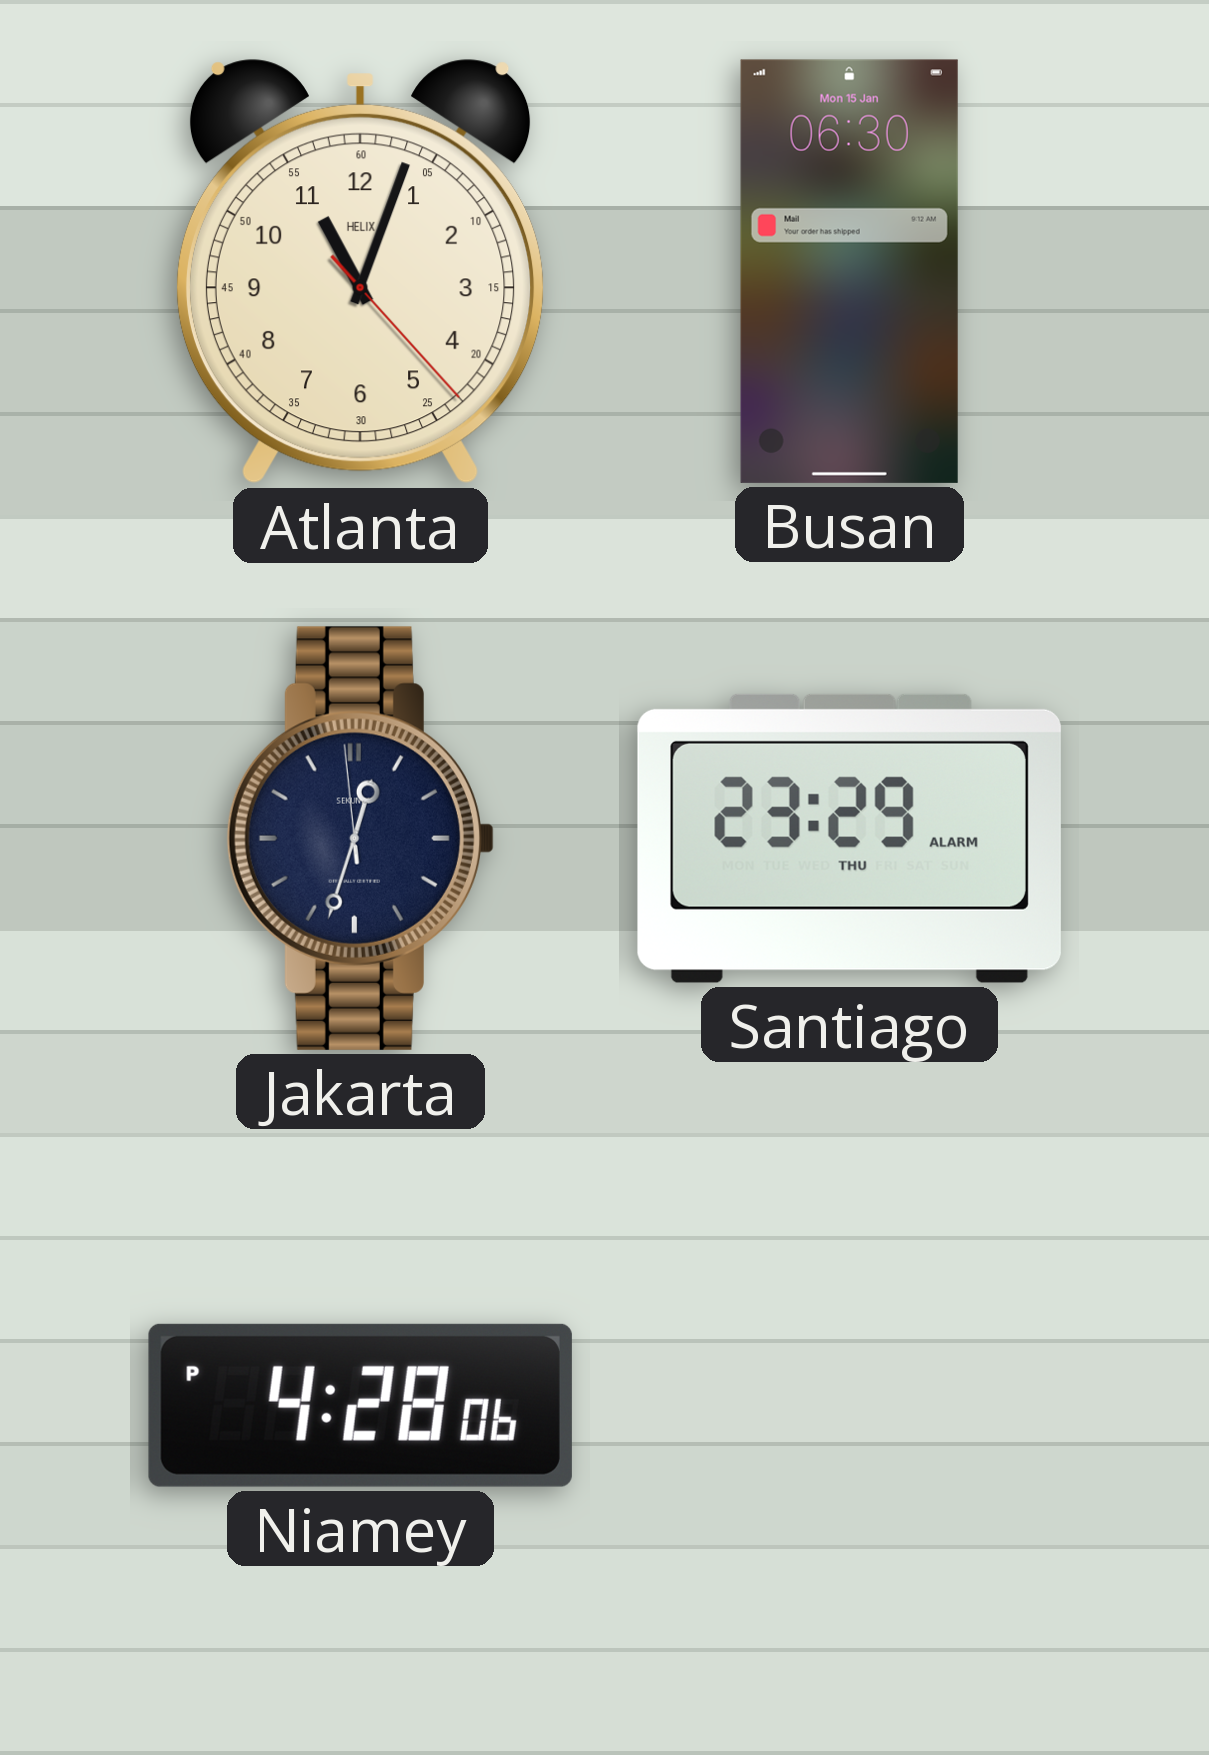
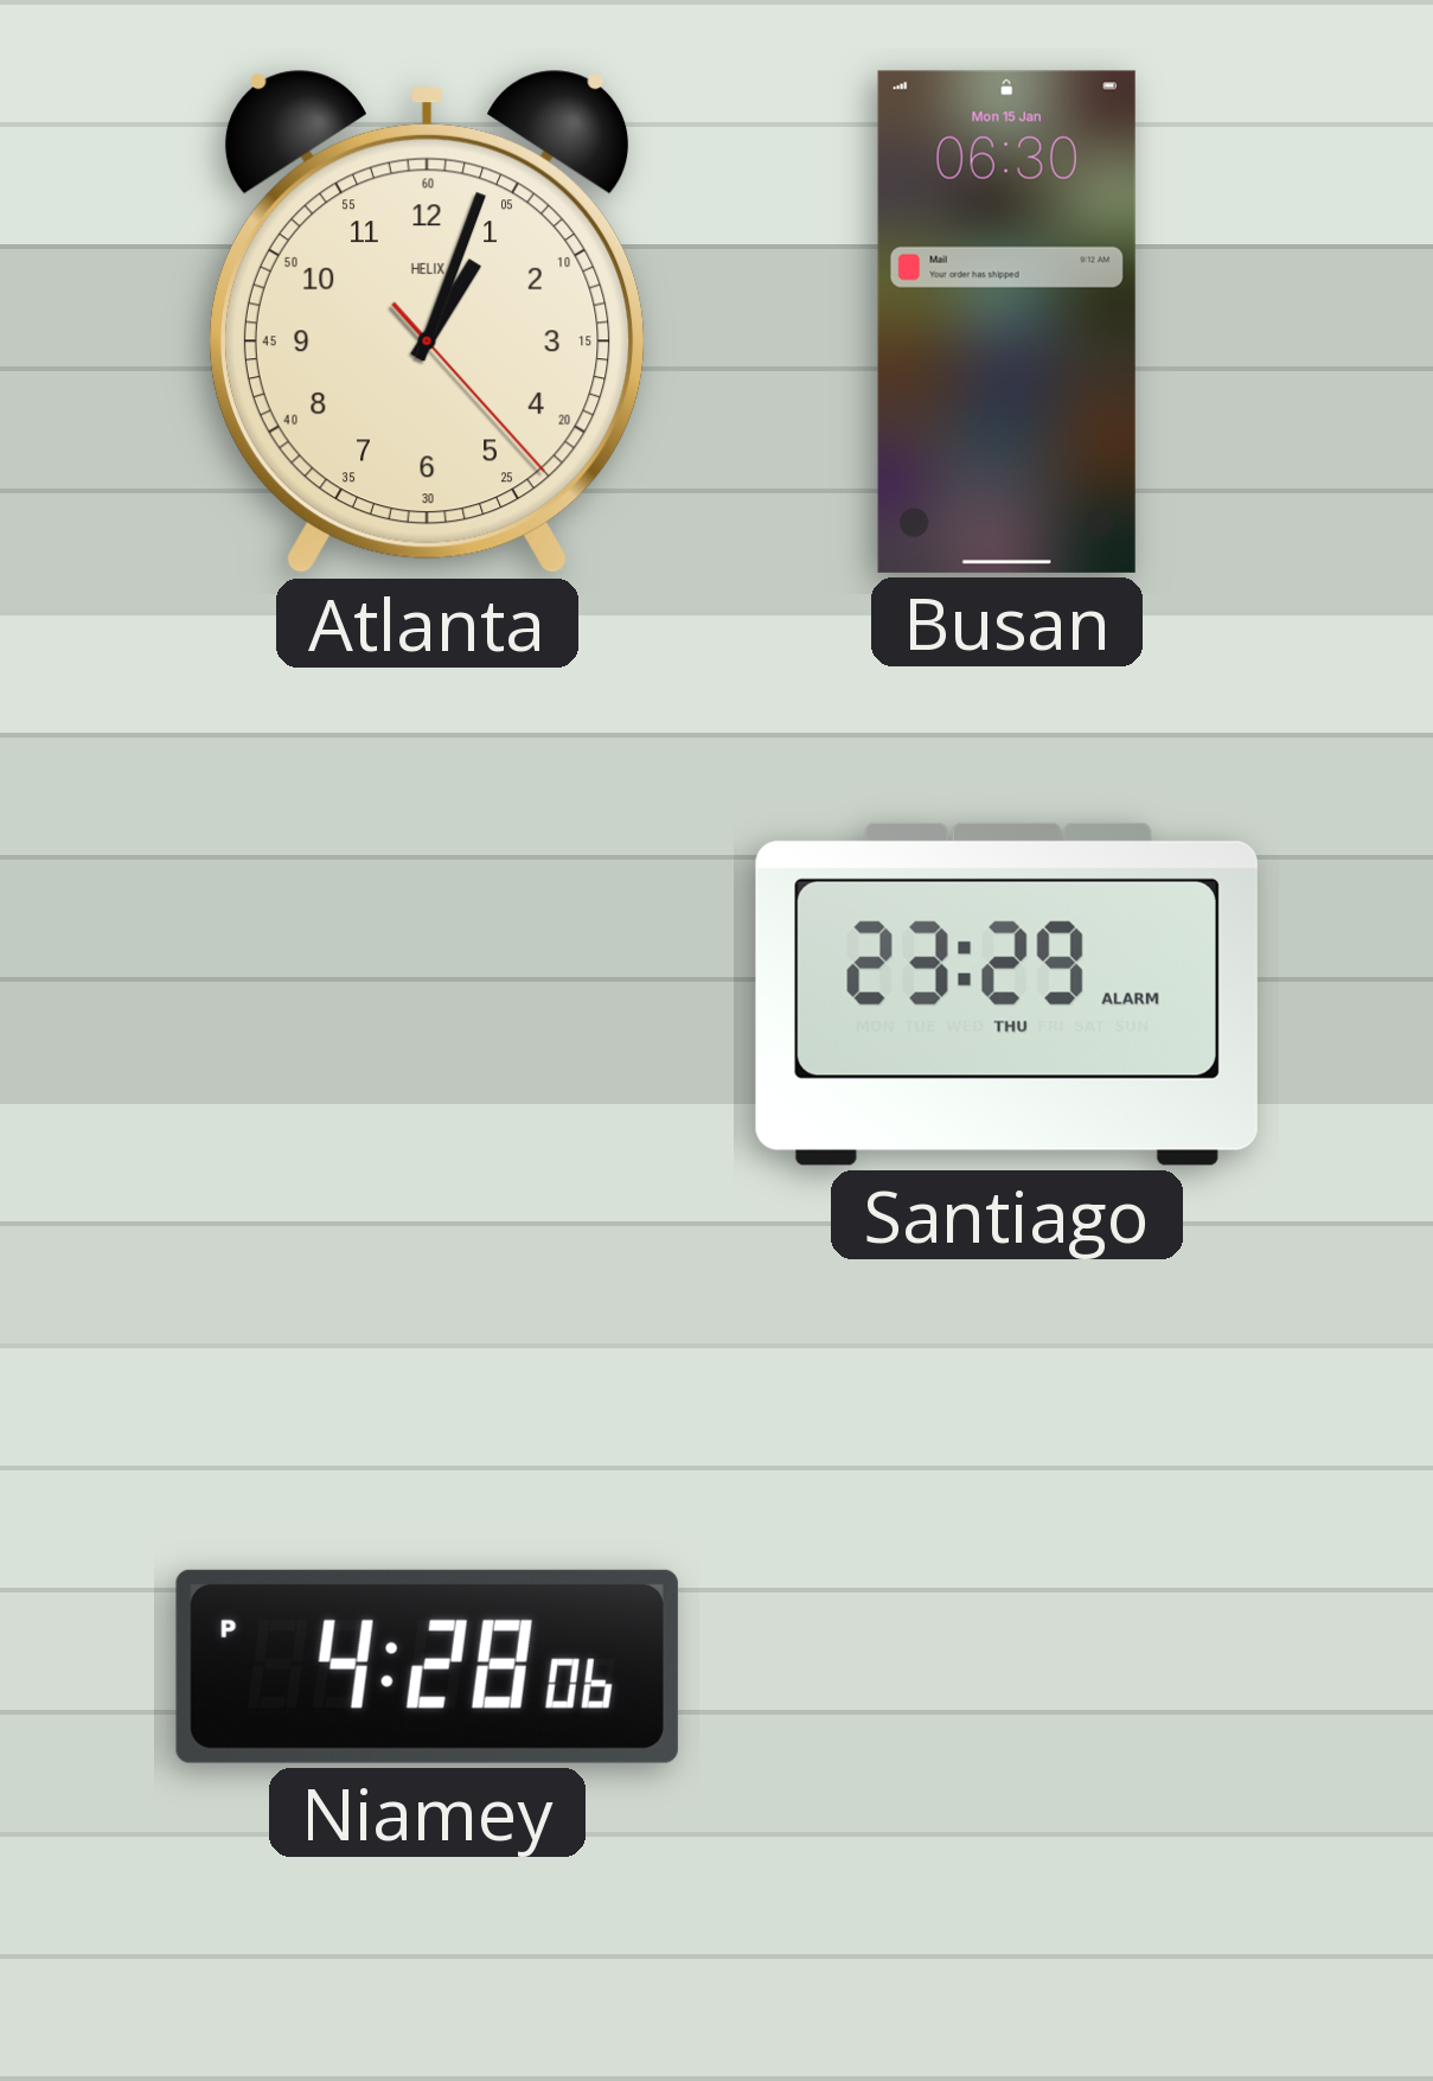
Atlanta: 11:03 -> 1:03
Jakarta: 12:32 -> none
